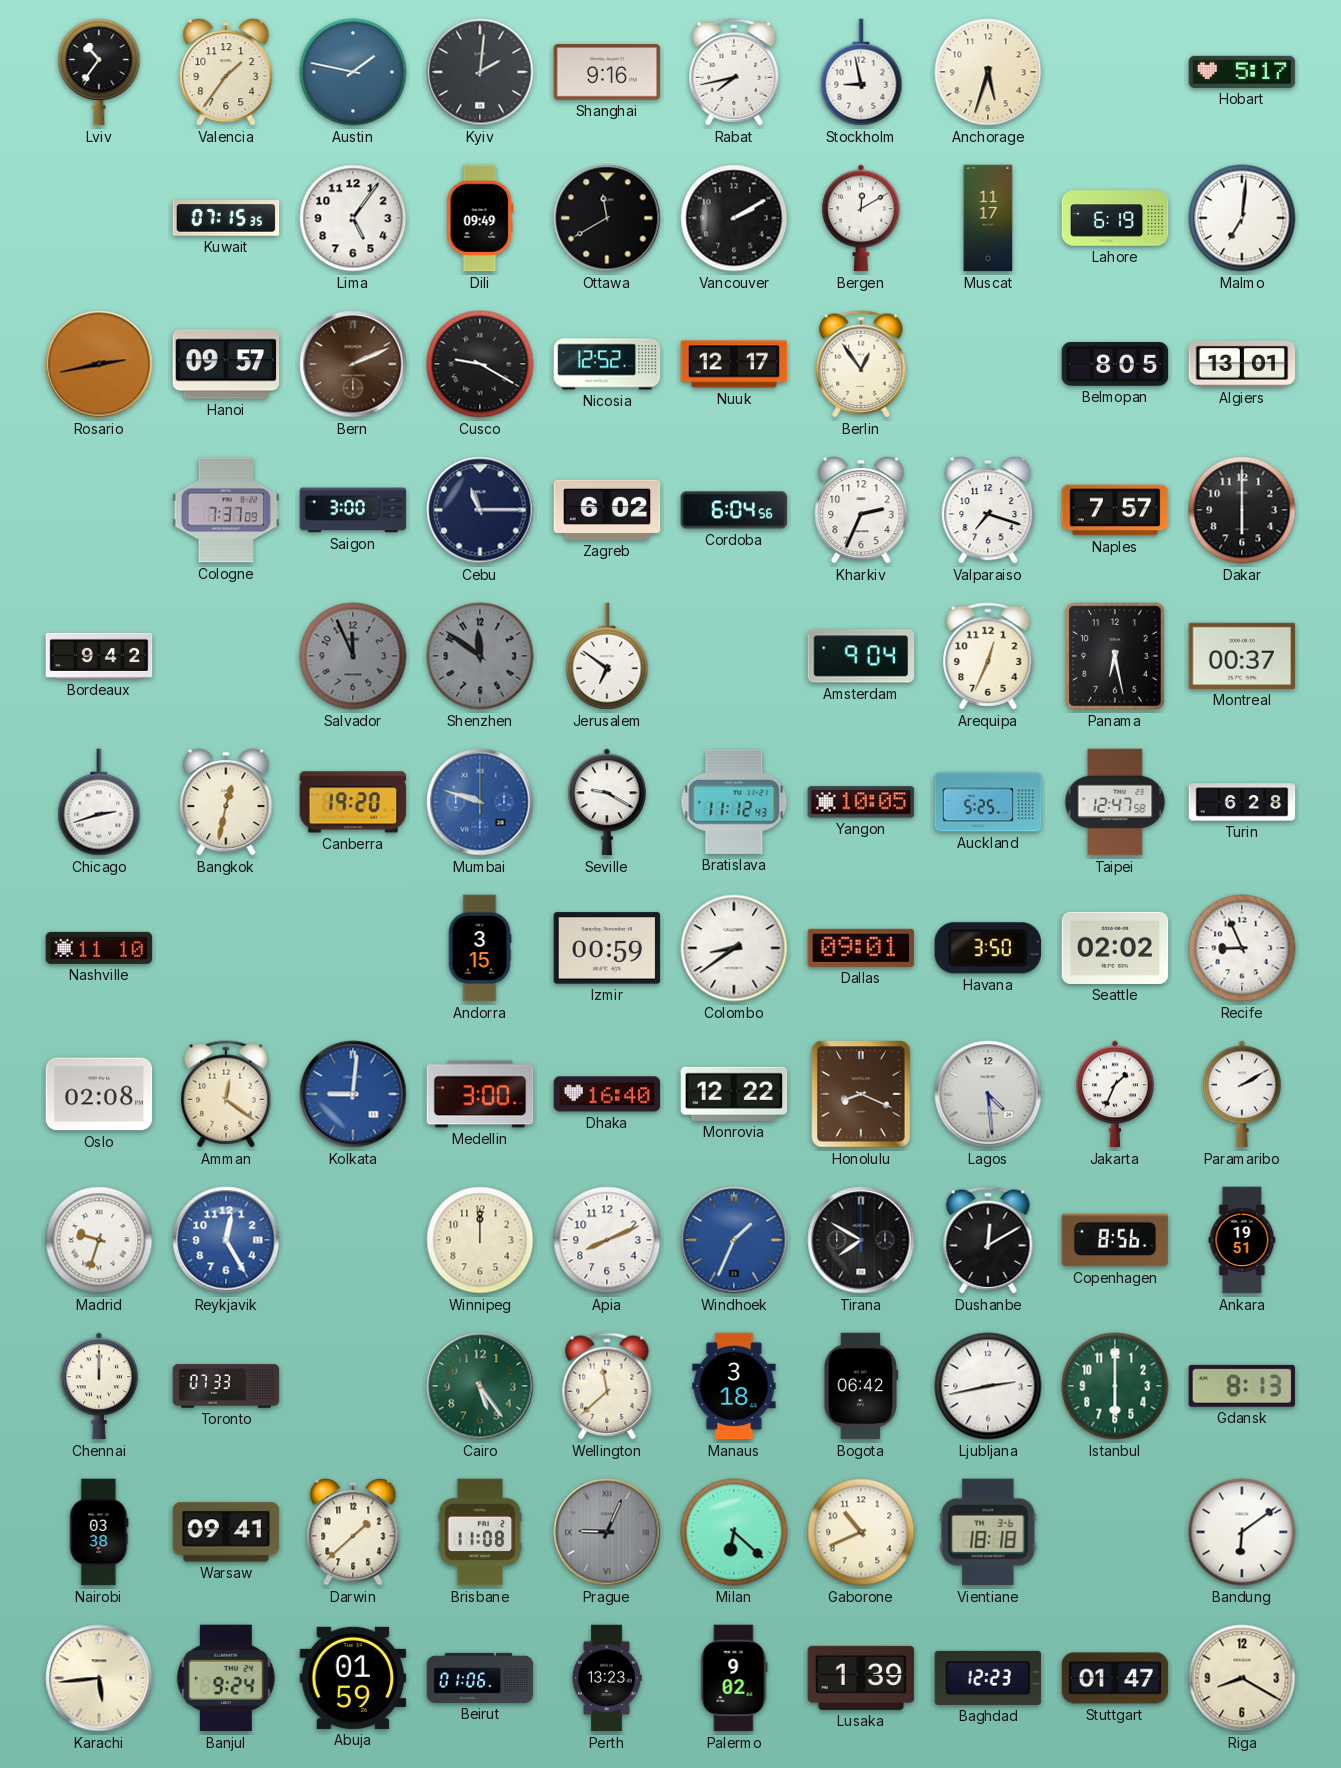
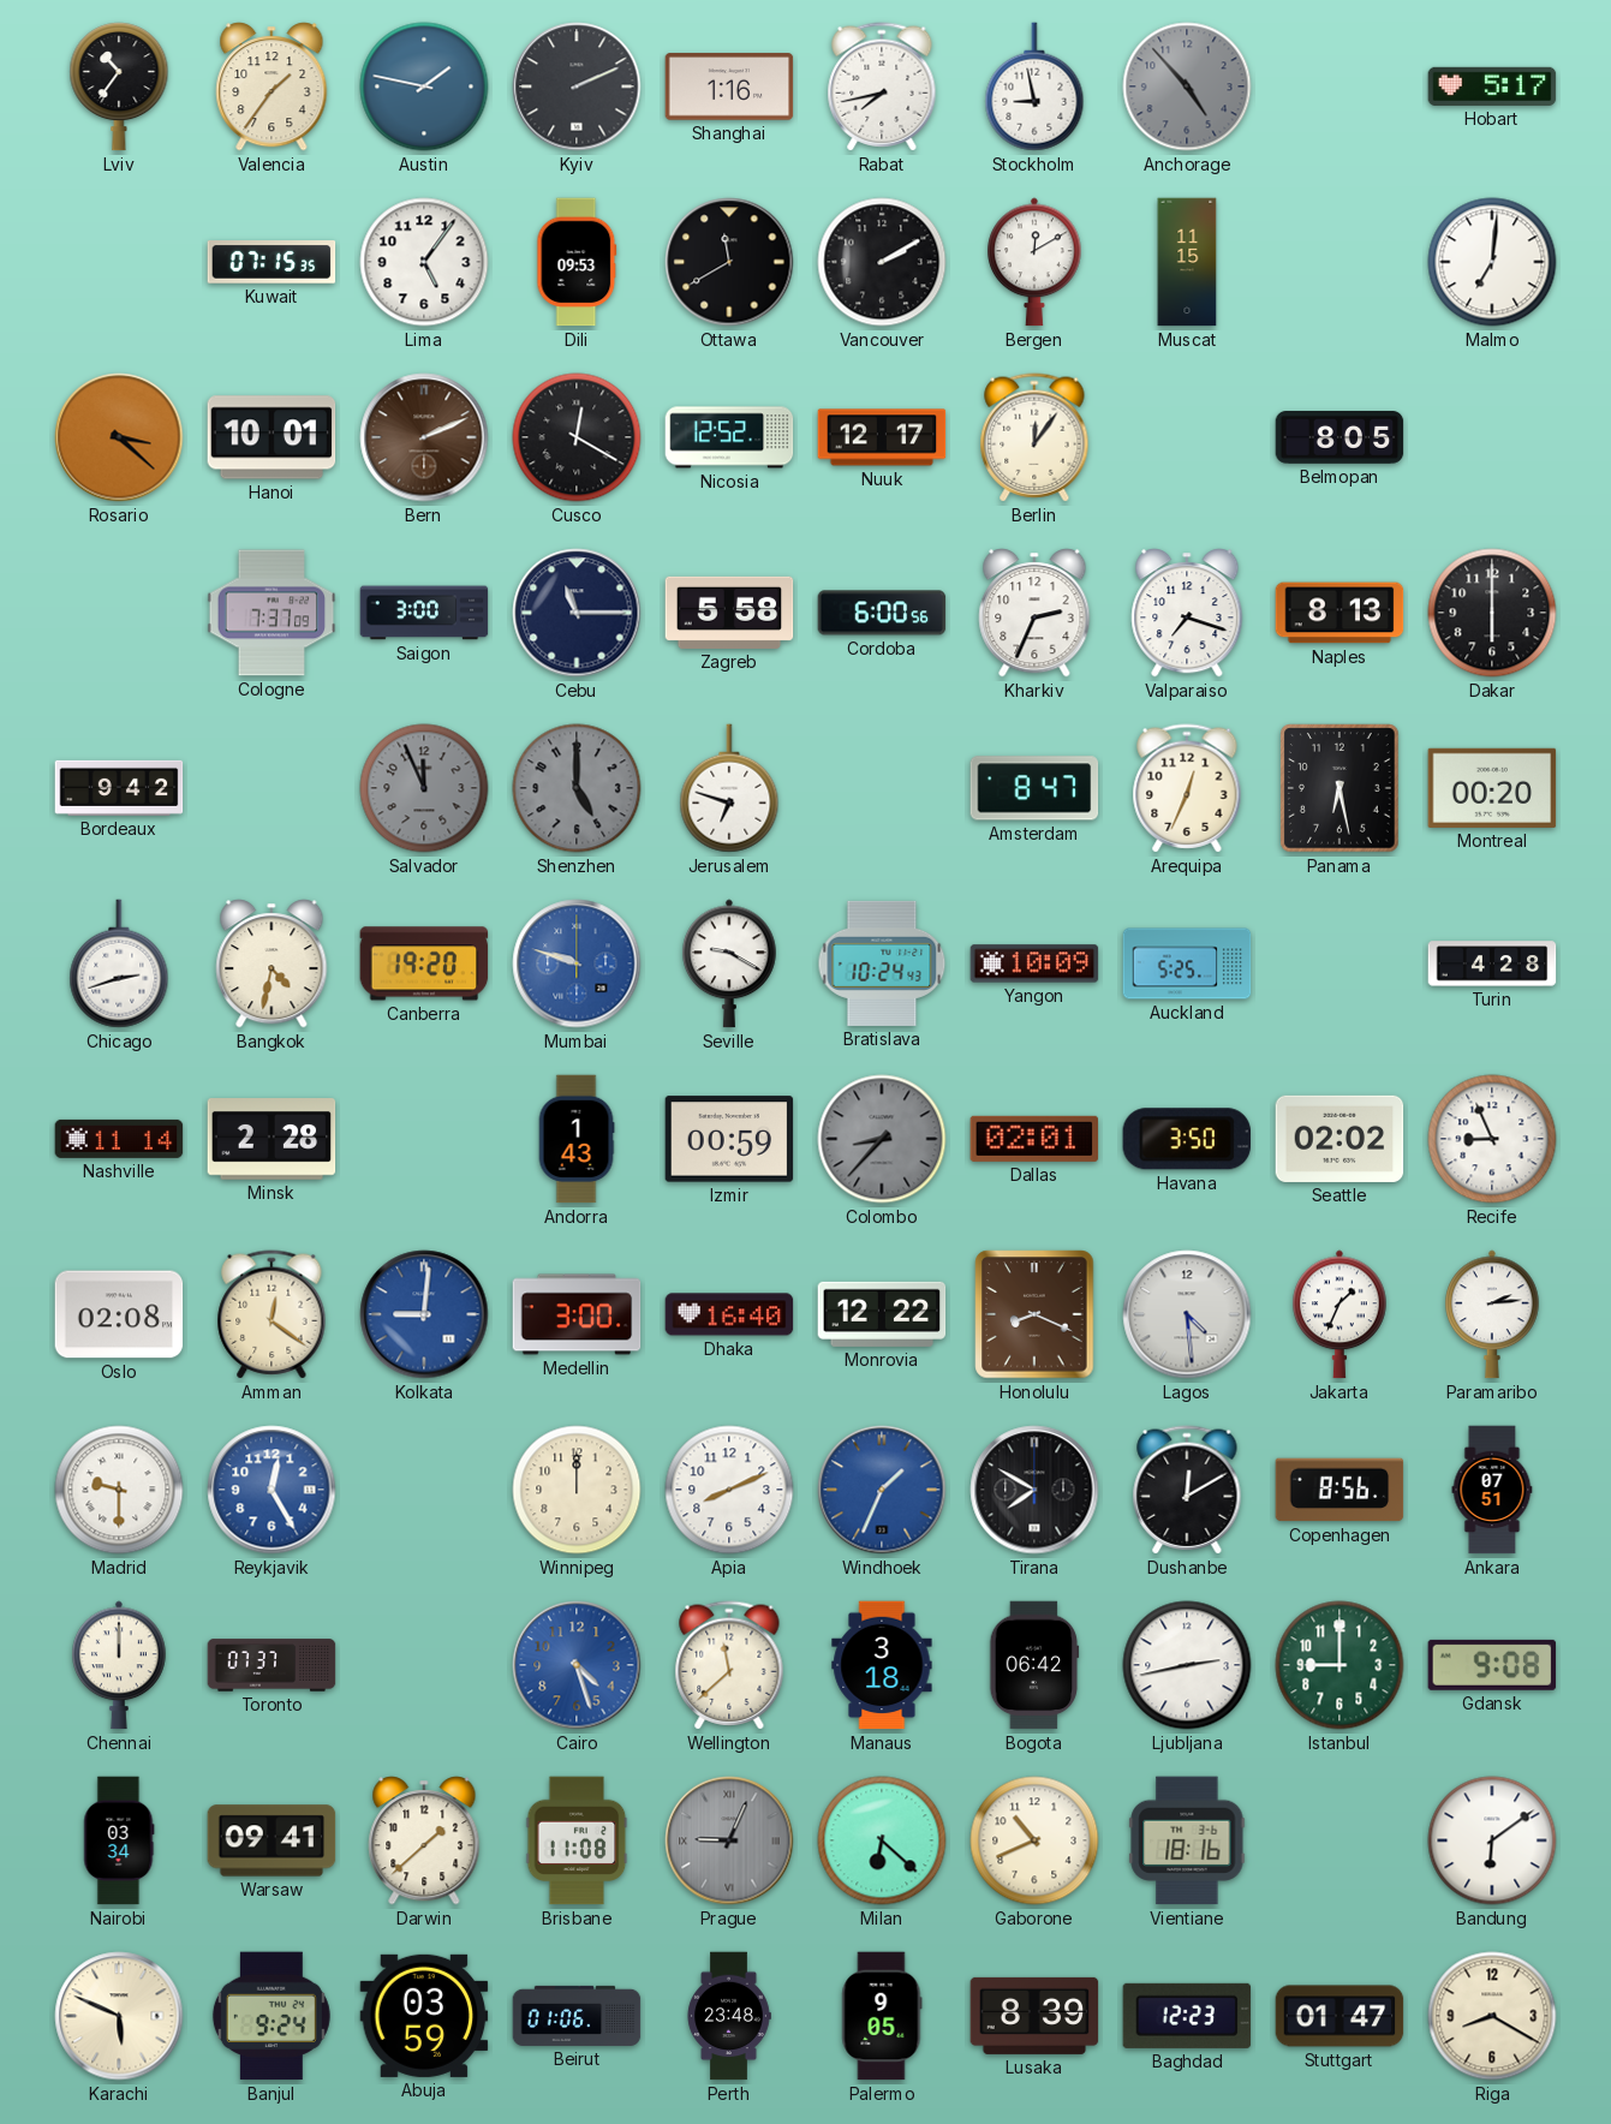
Kyiv: 2:01 -> 2:11
Shanghai: 9:16 -> 1:16
Anchorage: 5:33 -> 4:53
Anchorage dial: cream -> grey
Dili: 09:49 -> 09:53
Muscat: 11:17 -> 11:15
Lahore: 6:19 -> none
Rosario: 2:43 -> 3:22
Hanoi: 09:57 -> 10:01
Cusco: 9:20 -> 12:20
Berlin: 12:54 -> 12:06
Algiers: 13:01 -> none
Zagreb: 6:02 -> 5:58
Cordoba: 6:04 -> 6:00
Naples: 7:57 -> 8:13
Shenzhen: 11:51 -> 5:00
Jerusalem: 6:51 -> 6:48
Amsterdam: 9:04 -> 8:47
Montreal: 00:37 -> 00:20
Bangkok: 12:32 -> 4:32
Bratislava: 11:12 -> 10:24
Yangon: 10:05 -> 10:09
Taipei: 12:47 -> none
Turin: 6:28 -> 4:28
Nashville: 11:10 -> 11:14
Minsk: none -> 2:28
Andorra: 3:15 -> 1:43
Colombo: 8:39 -> 8:37
Colombo dial: white -> grey
Dallas: 09:01 -> 02:01
Paramaribo: 2:10 -> 2:14
Madrid: 9:33 -> 9:30
Ankara: 19:51 -> 07:51
Toronto: 07:33 -> 07:37
Cairo: 5:24 -> 4:27
Cairo dial: green -> blue
Istanbul: 6:00 -> 9:00
Gdansk: 8:13 -> 9:08
Nairobi: 03:38 -> 03:34
Vientiane: 18:18 -> 18:16
Karachi: 5:44 -> 5:49
Abuja: 01:59 -> 03:59
Perth: 13:23 -> 23:48
Palermo: 9:02 -> 9:05
Lusaka: 1:39 -> 8:39
